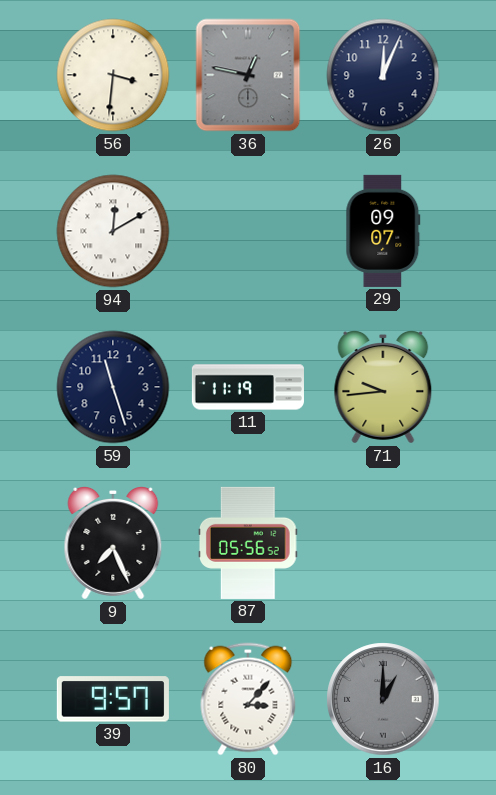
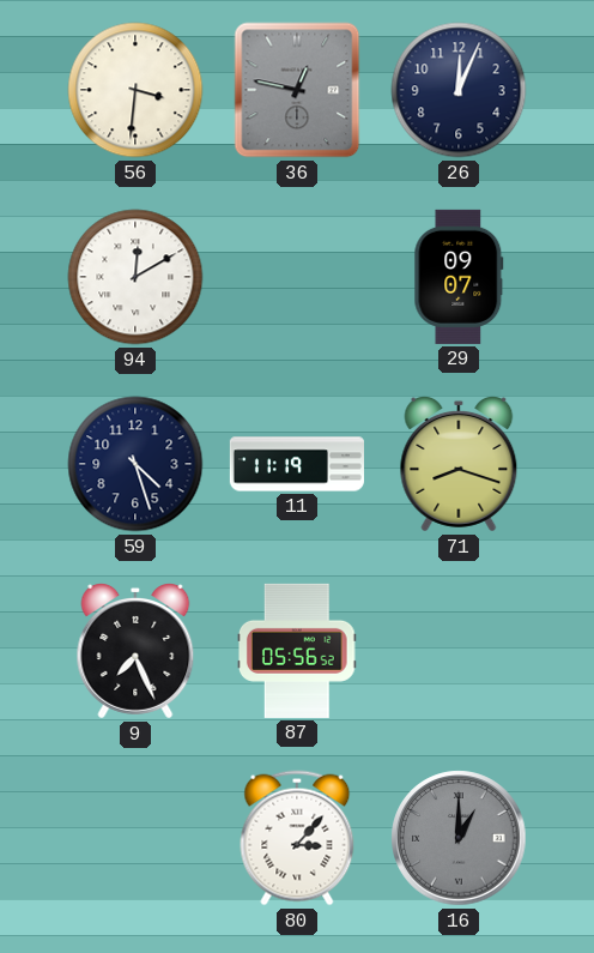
59: 11:27 -> 4:27
71: 9:44 -> 8:18
39: 9:57 -> none
